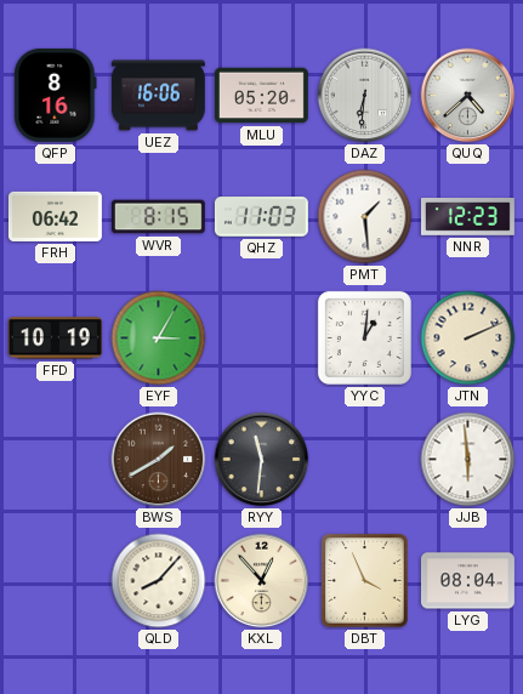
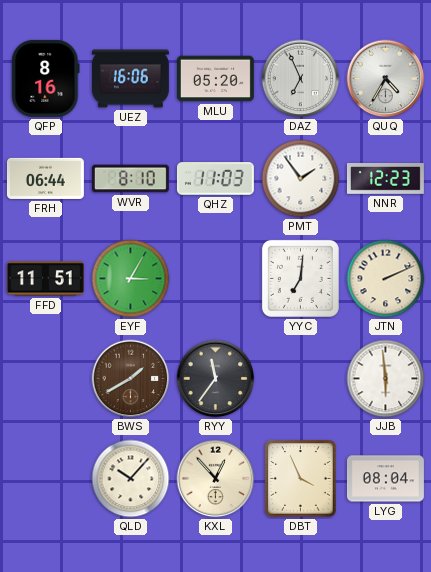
DAZ: 6:31 -> 6:56
QUQ: 4:38 -> 4:35
FRH: 06:42 -> 06:44
WVR: 8:15 -> 8:10
PMT: 1:29 -> 1:54
FFD: 10:19 -> 11:51
YYC: 1:01 -> 7:01
RYY: 11:31 -> 11:36
QLD: 8:07 -> 10:07
